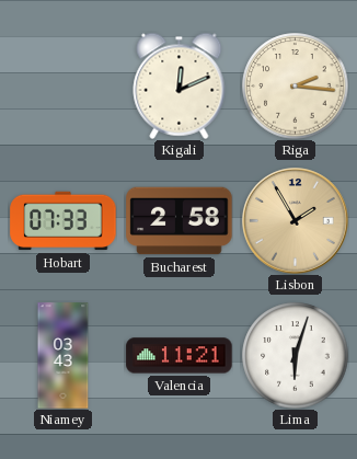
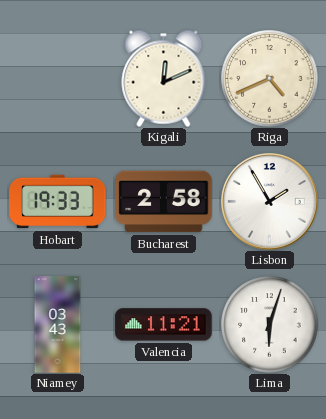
Riga: 2:16 -> 4:41
Hobart: 07:33 -> 19:33
Lisbon dial: champagne -> white
